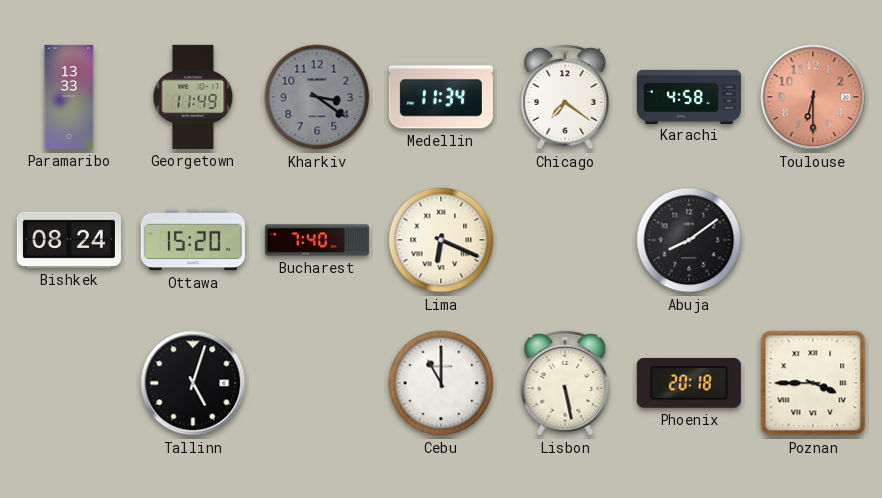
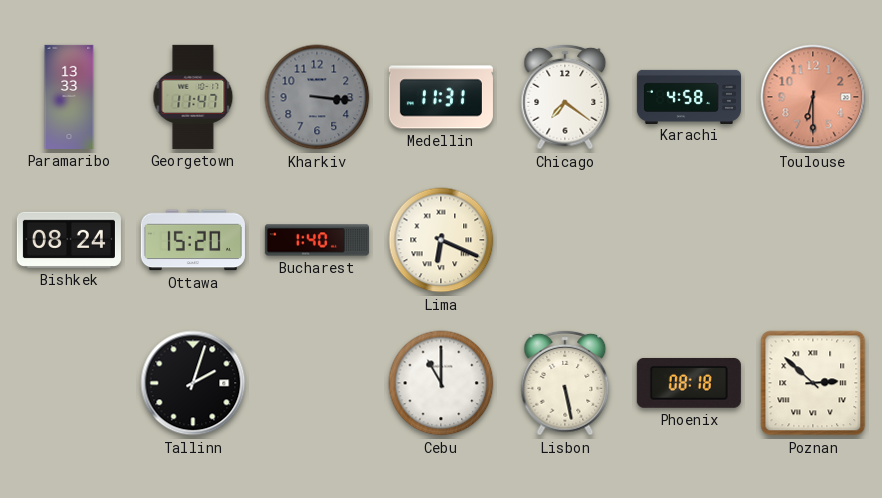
Georgetown: 11:49 -> 11:47
Kharkiv: 3:21 -> 3:16
Medellin: 11:34 -> 11:31
Bucharest: 7:40 -> 1:40
Abuja: 8:09 -> none
Tallinn: 5:03 -> 2:03
Phoenix: 20:18 -> 08:18
Poznan: 3:45 -> 2:52
